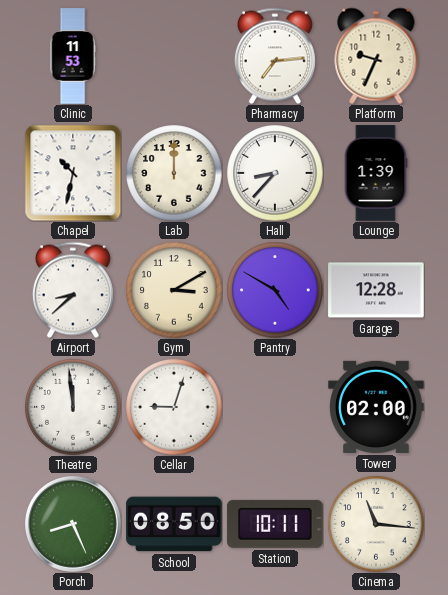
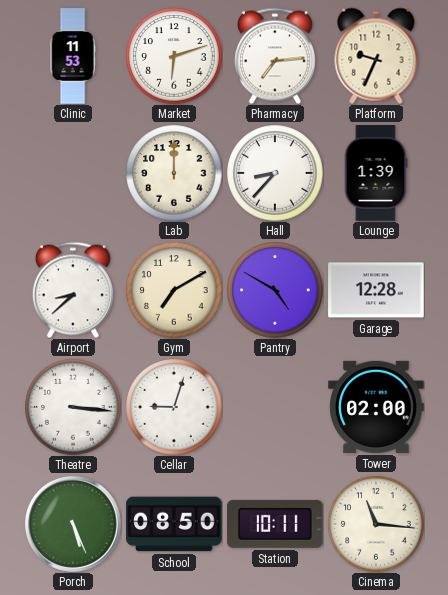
Market: none -> 6:12
Chapel: 10:32 -> none
Gym: 3:10 -> 7:10
Theatre: 11:59 -> 3:16
Porch: 8:26 -> 5:26
